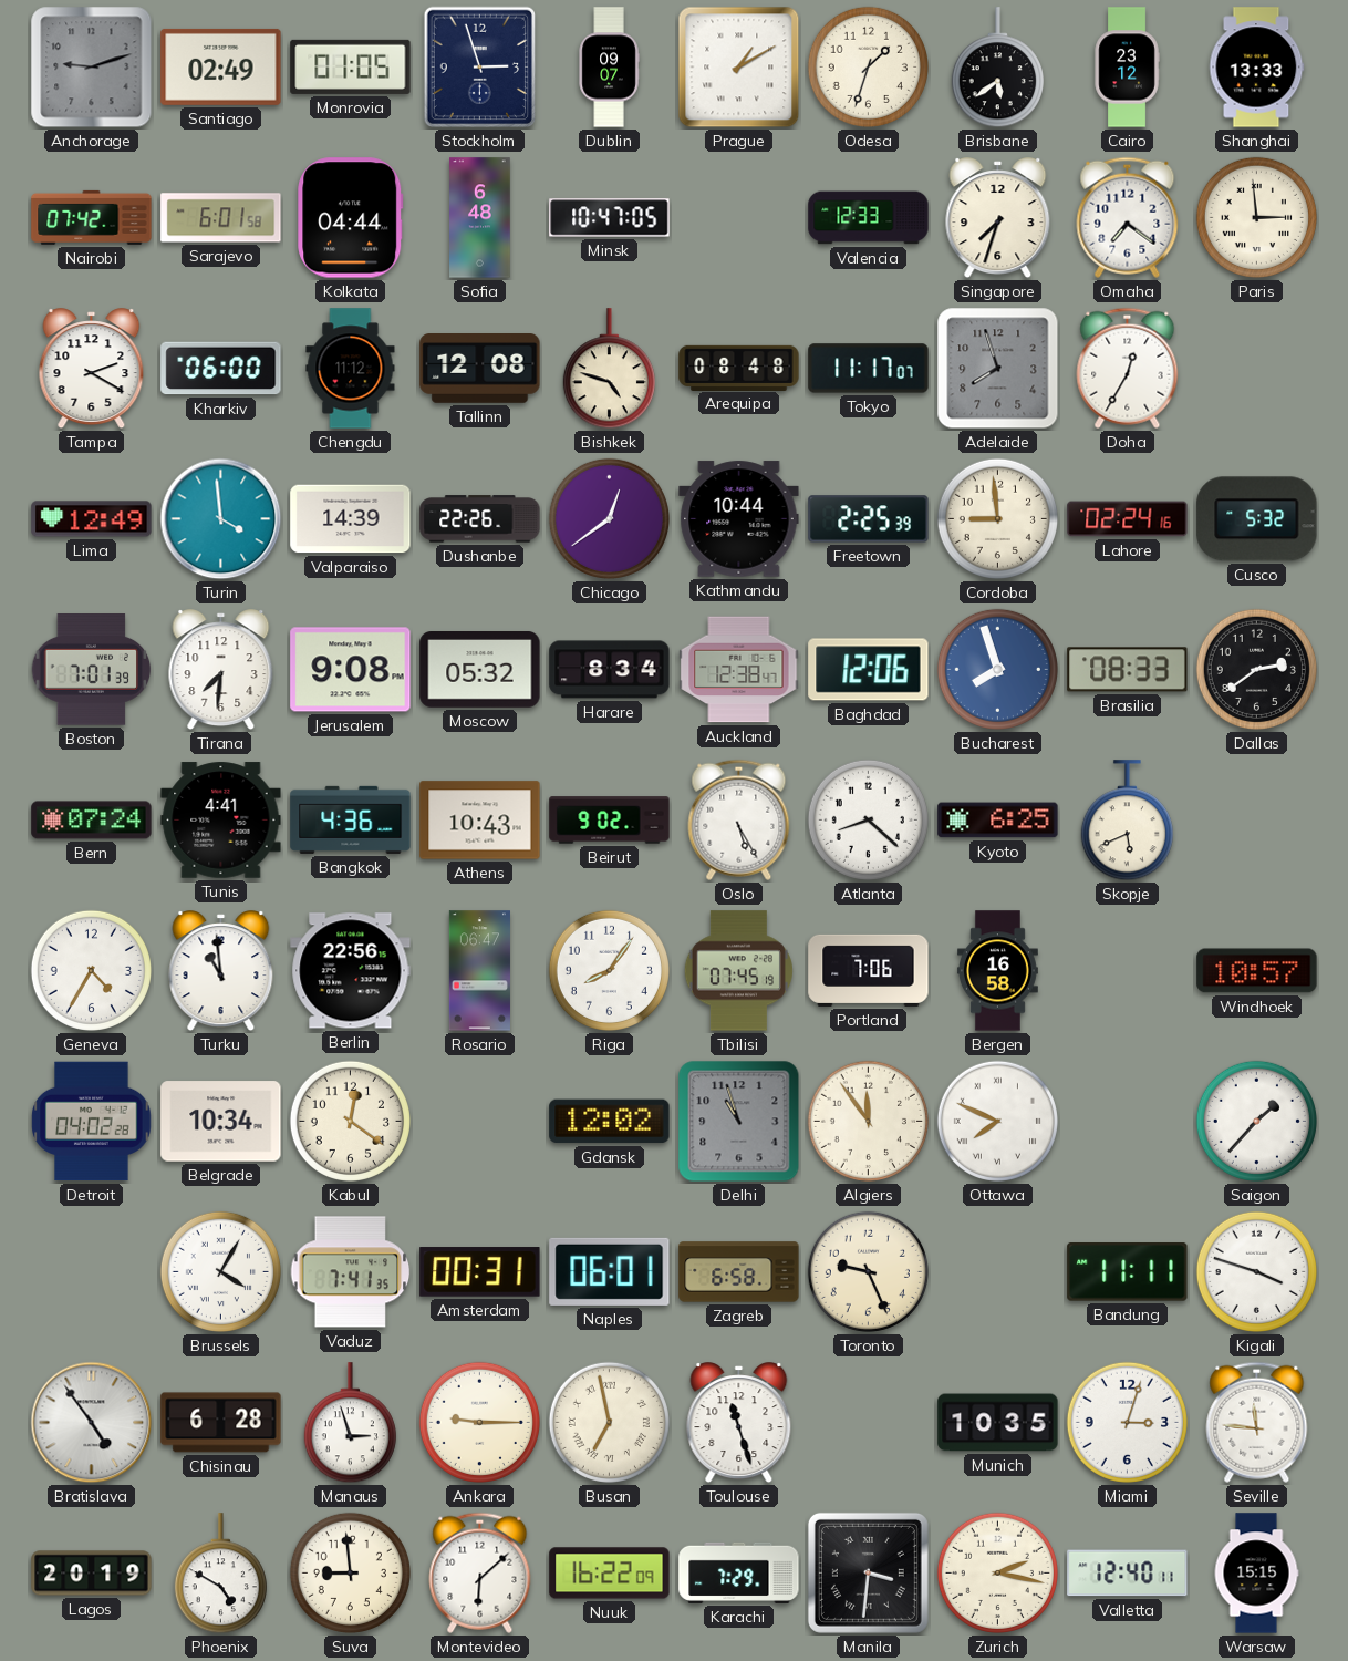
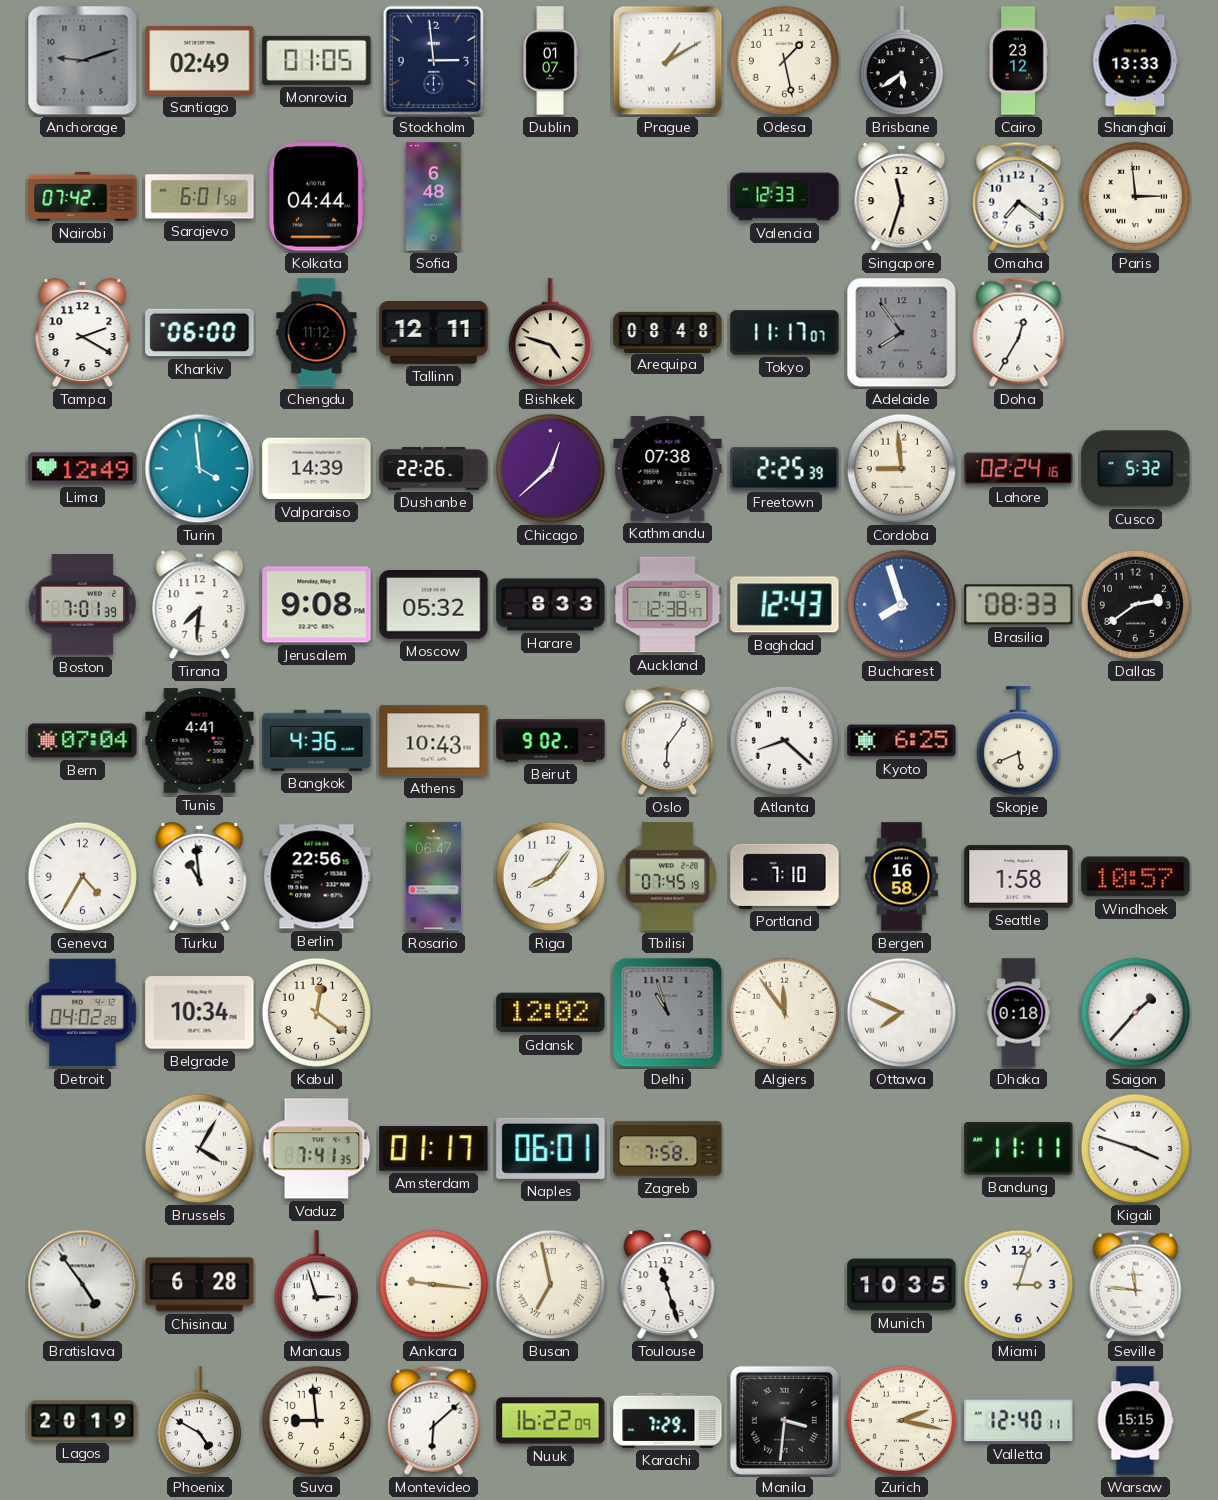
Stockholm: 2:57 -> 2:59
Dublin: 09:07 -> 01:07
Odesa: 1:33 -> 1:28
Minsk: 10:47 -> none
Singapore: 7:33 -> 11:33
Tallinn: 12:08 -> 12:11
Adelaide: 7:57 -> 7:54
Chicago: 12:39 -> 12:38
Kathmandu: 10:44 -> 07:38
Harare: 8:34 -> 8:33
Baghdad: 12:06 -> 12:43
Bern: 07:24 -> 07:04
Oslo: 5:25 -> 6:06
Portland: 7:06 -> 7:10
Seattle: none -> 1:58
Dhaka: none -> 0:18
Amsterdam: 00:31 -> 01:17
Zagreb: 6:58 -> 7:58
Toronto: 9:26 -> none
Ankara: 9:15 -> 9:16
